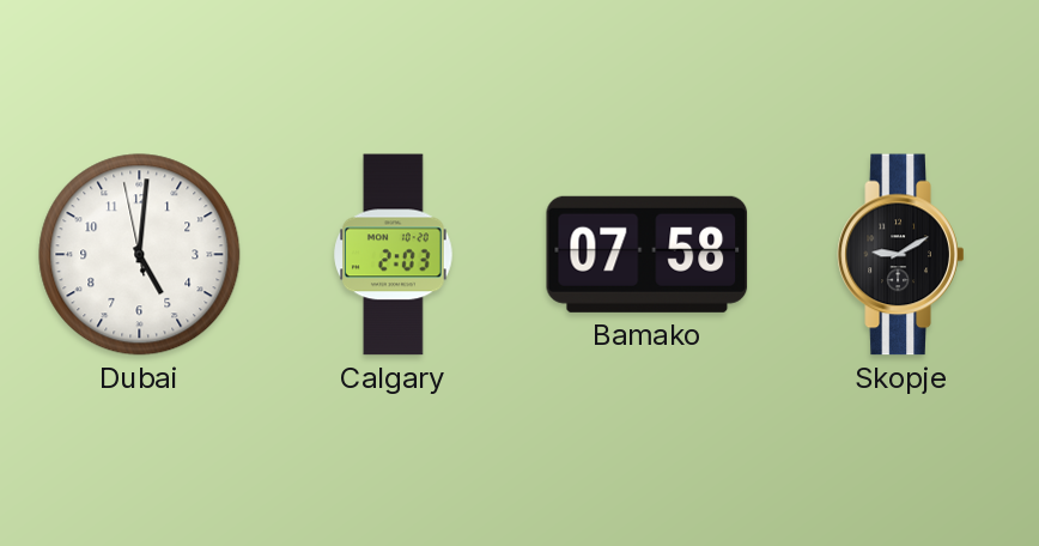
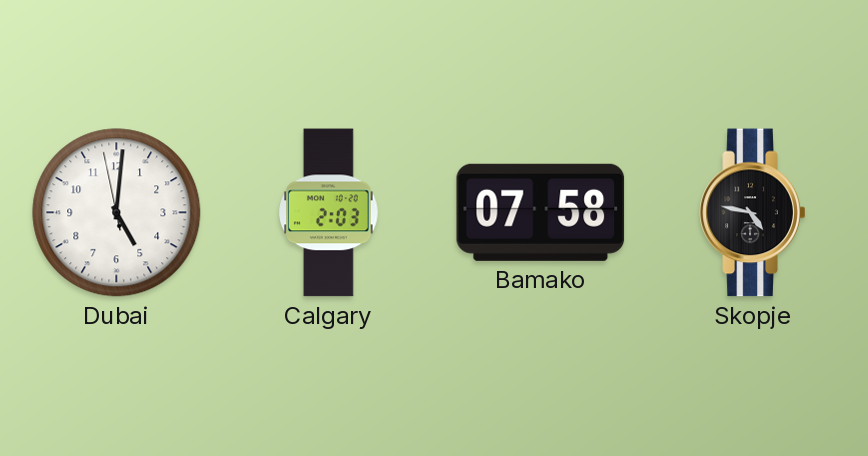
Skopje: 9:10 -> 4:47
